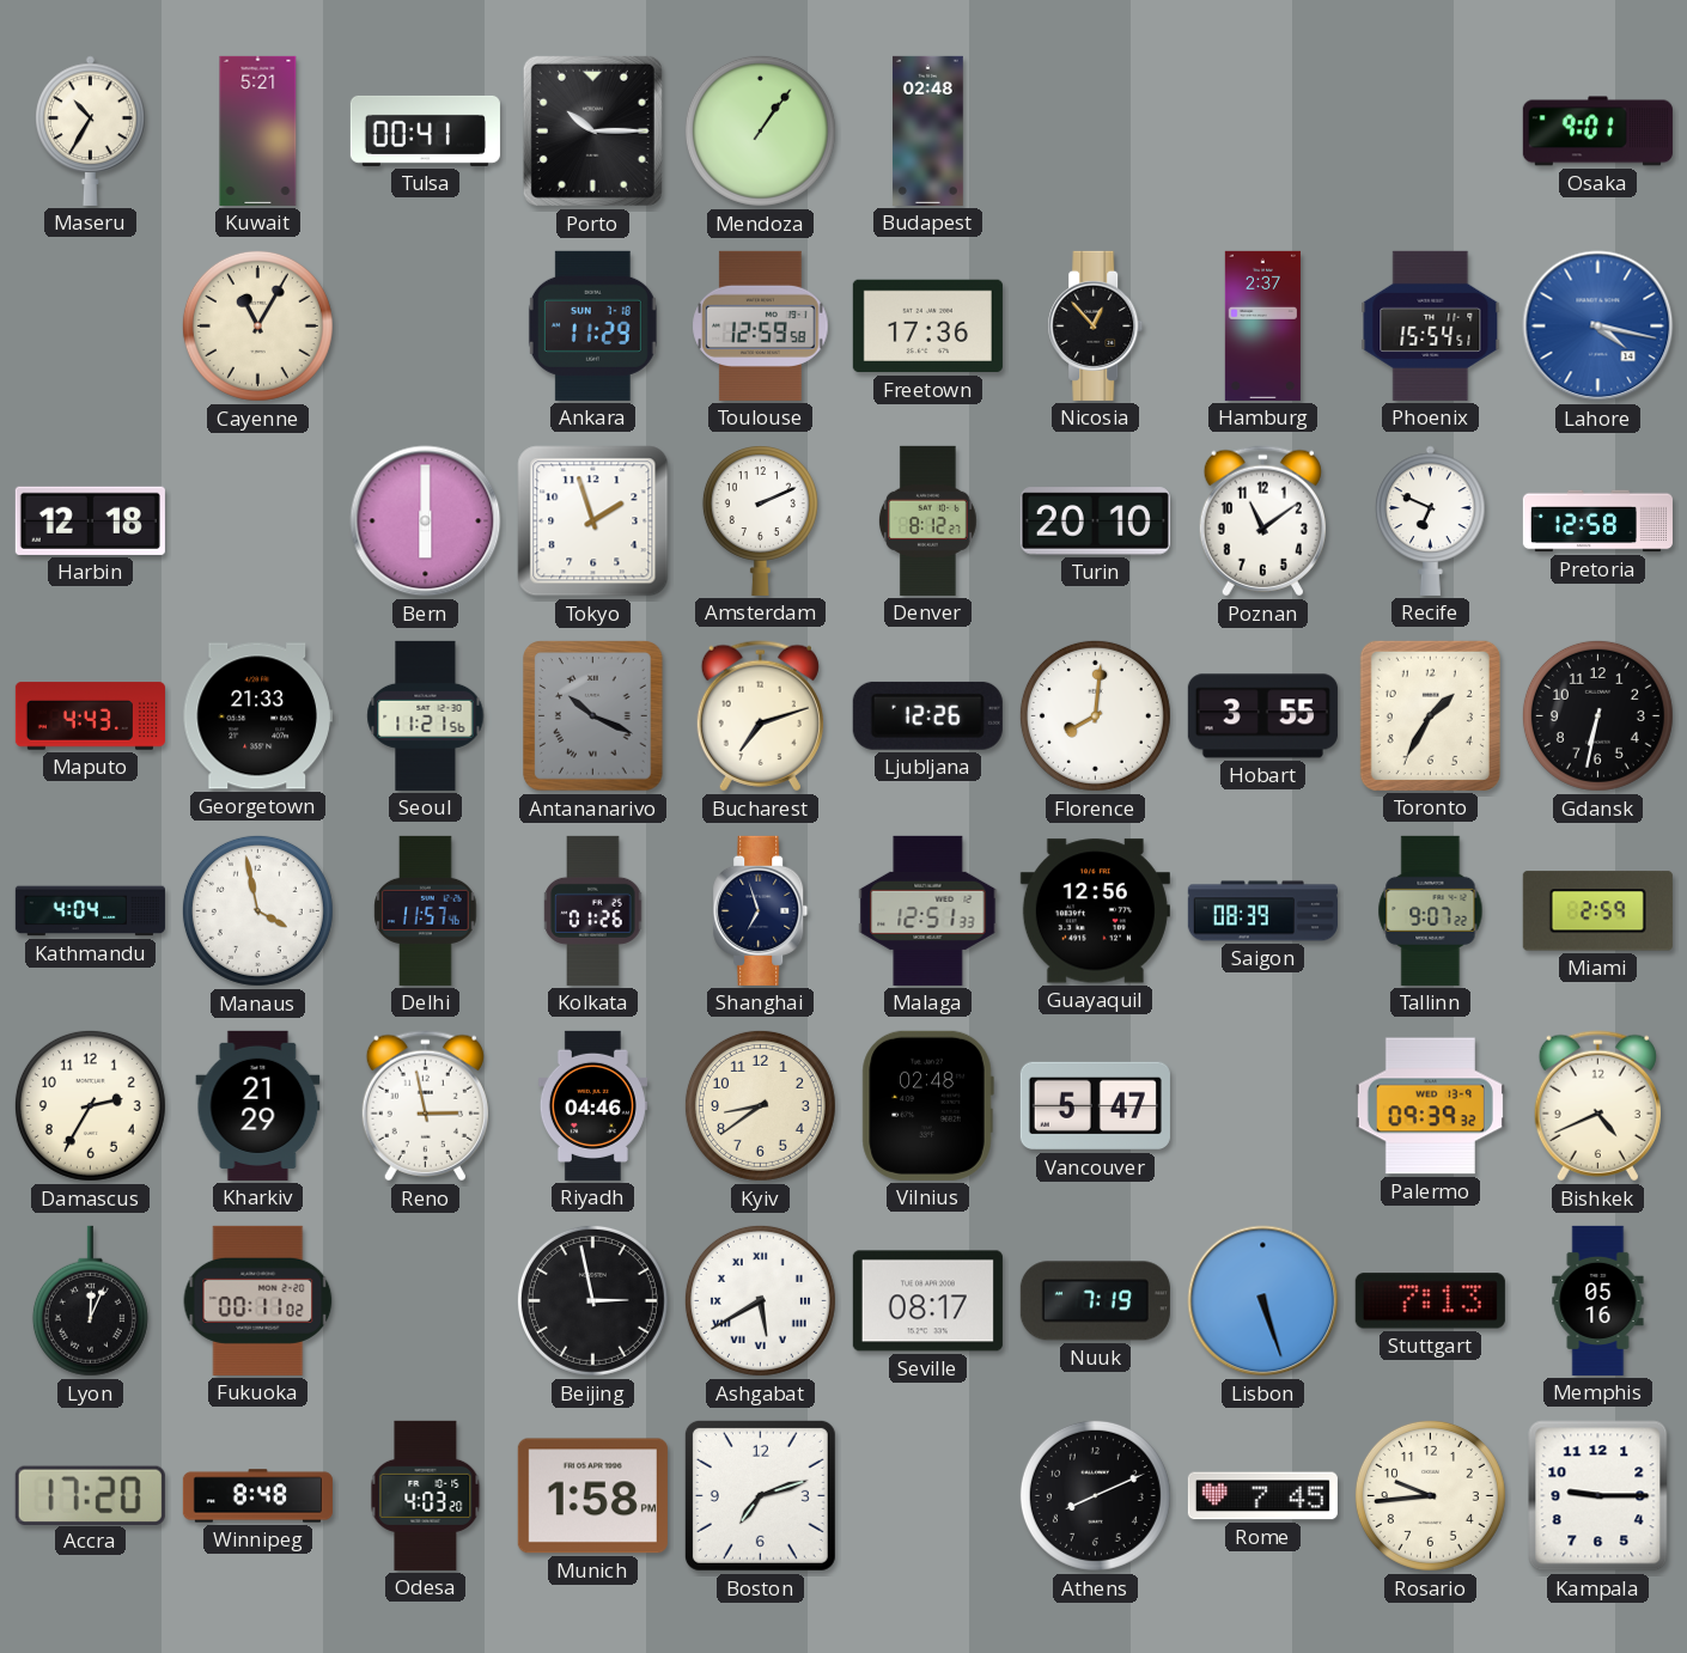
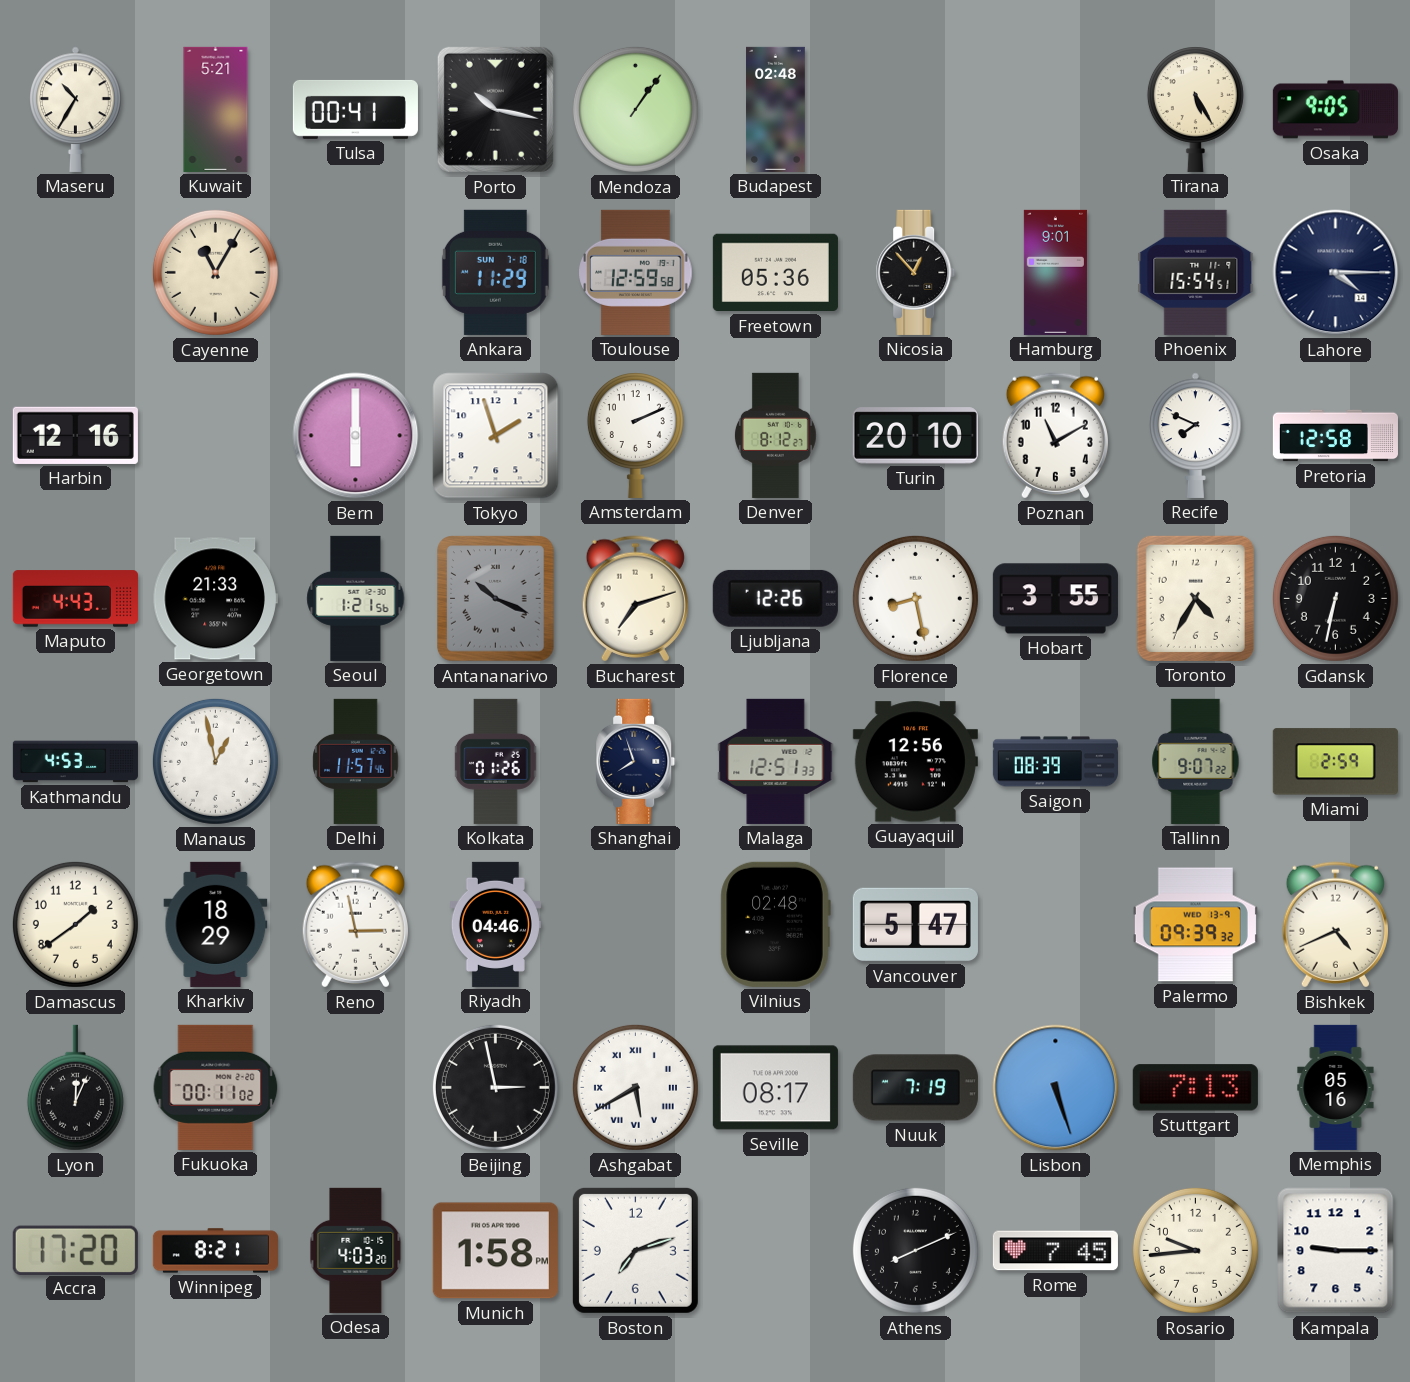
Porto: 10:15 -> 10:17
Tirana: none -> 5:25
Osaka: 9:01 -> 9:05
Freetown: 17:36 -> 05:36
Hamburg: 2:37 -> 9:01
Lahore: 4:17 -> 4:15
Lahore dial: blue -> navy
Harbin: 12:18 -> 12:16
Poznan: 11:09 -> 11:10
Recife: 6:49 -> 7:49
Seoul: 11:21 -> 1:21
Florence: 8:01 -> 8:28
Toronto: 1:35 -> 4:35
Kathmandu: 4:04 -> 4:53
Manaus: 3:58 -> 12:58
Shanghai: 6:57 -> 7:57
Damascus: 2:35 -> 1:39
Kharkiv: 21:29 -> 18:29
Kyiv: 8:39 -> none
Winnipeg: 8:48 -> 8:21
